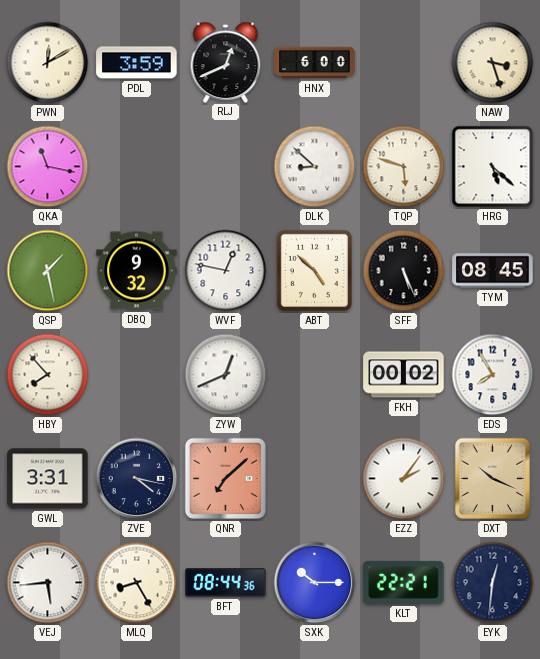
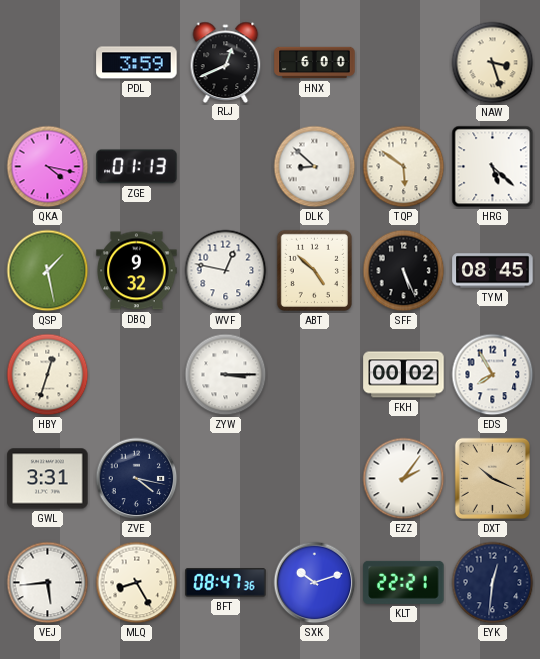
PWN: 12:10 -> none
QKA: 11:17 -> 4:17
ZGE: none -> 01:13
TQP: 5:48 -> 5:51
HBY: 7:53 -> 12:33
ZYW: 12:41 -> 3:15
QNR: 7:08 -> none
BFT: 08:44 -> 08:47
SXK: 10:15 -> 10:12
